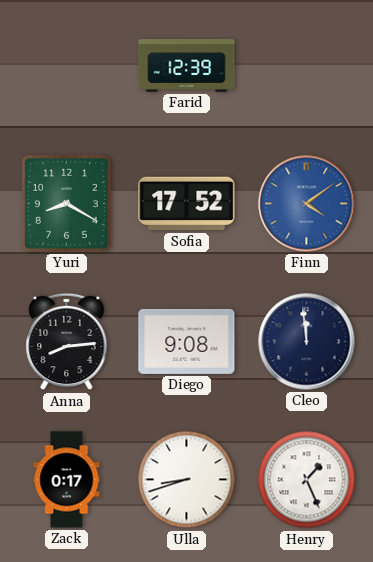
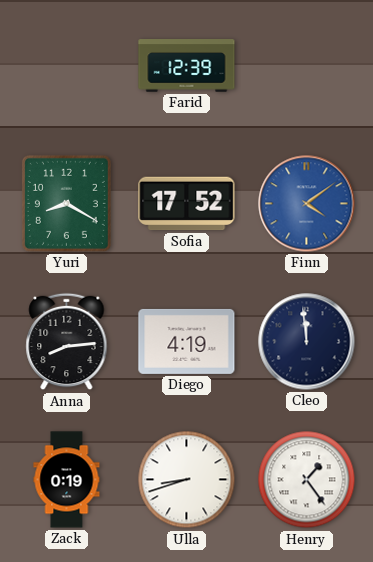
Diego: 9:08 -> 4:19
Zack: 0:17 -> 0:19
Henry: 1:26 -> 1:24
